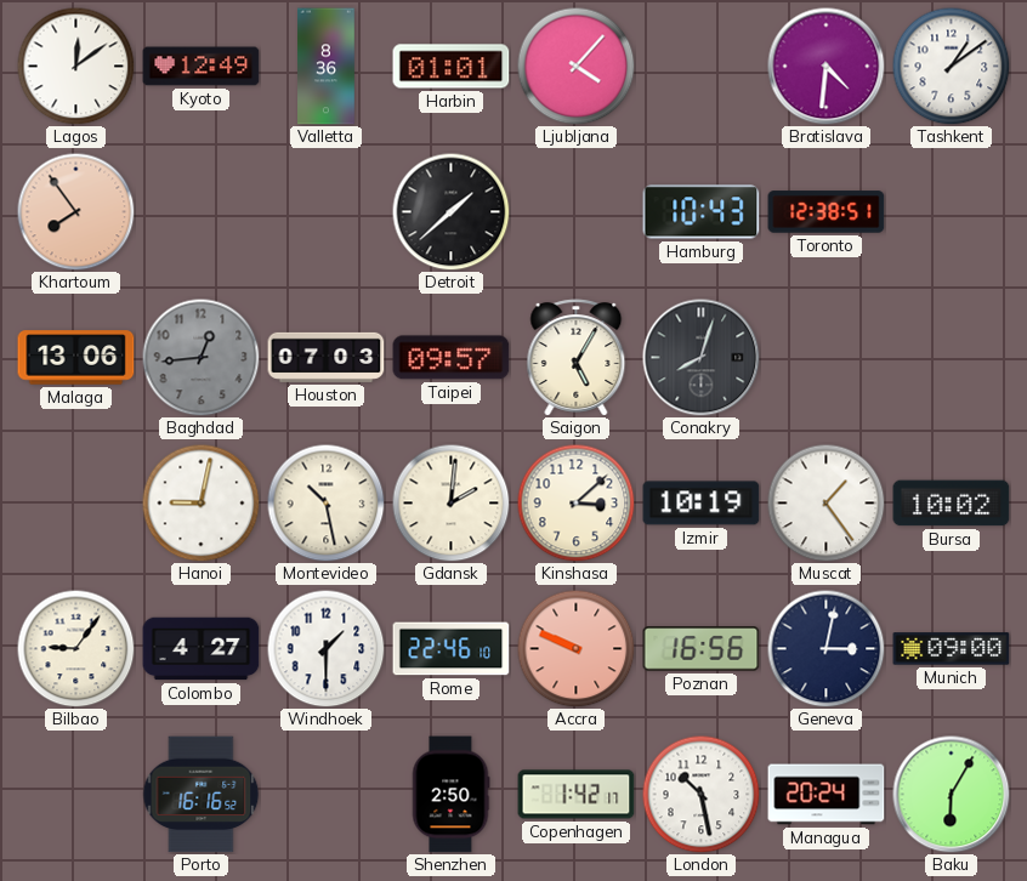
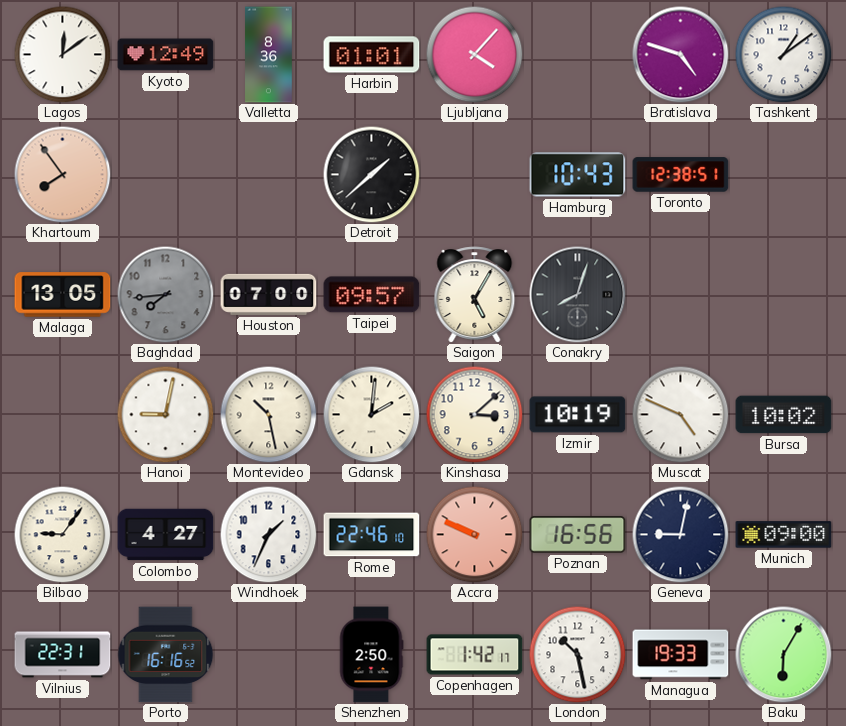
Bratislava: 4:31 -> 4:48
Malaga: 13:06 -> 13:05
Baghdad: 12:44 -> 7:44
Houston: 07:03 -> 07:00
Muscat: 1:24 -> 4:49
Windhoek: 1:30 -> 1:34
Geneva: 3:02 -> 9:02
Vilnius: none -> 22:31
Managua: 20:24 -> 19:33
